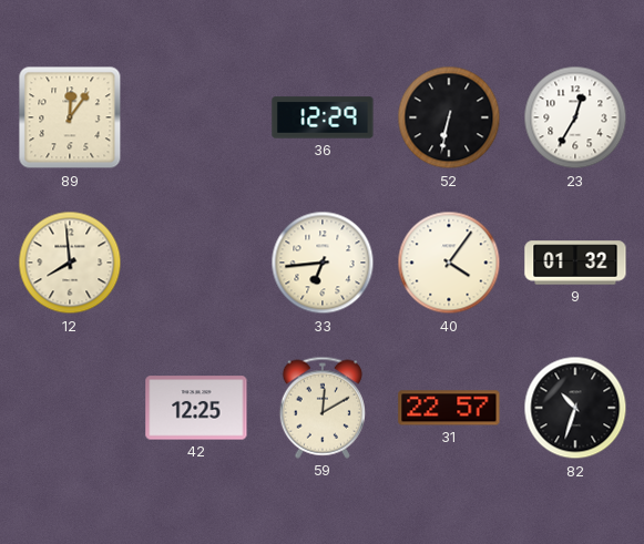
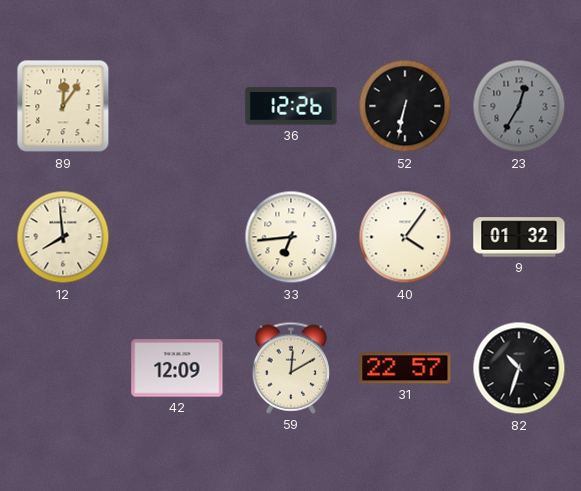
36: 12:29 -> 12:26
23 dial: white -> grey
42: 12:25 -> 12:09
